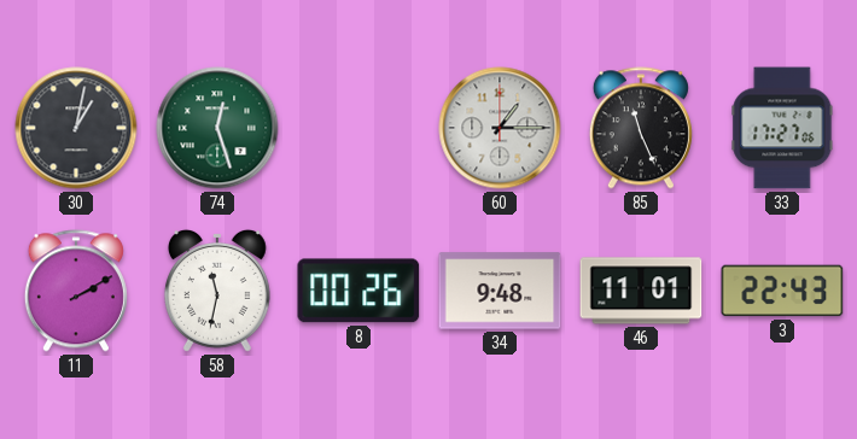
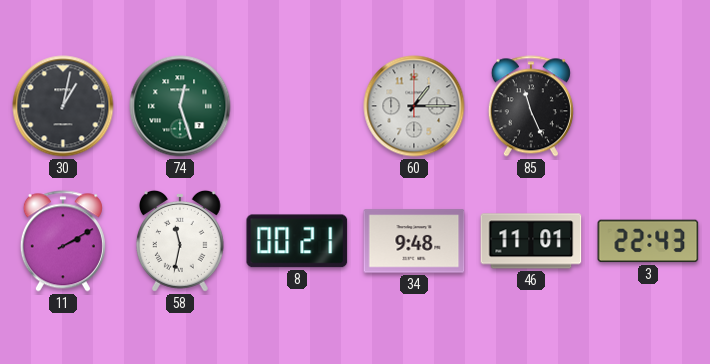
33: 17:27 -> none
8: 00:26 -> 00:21
